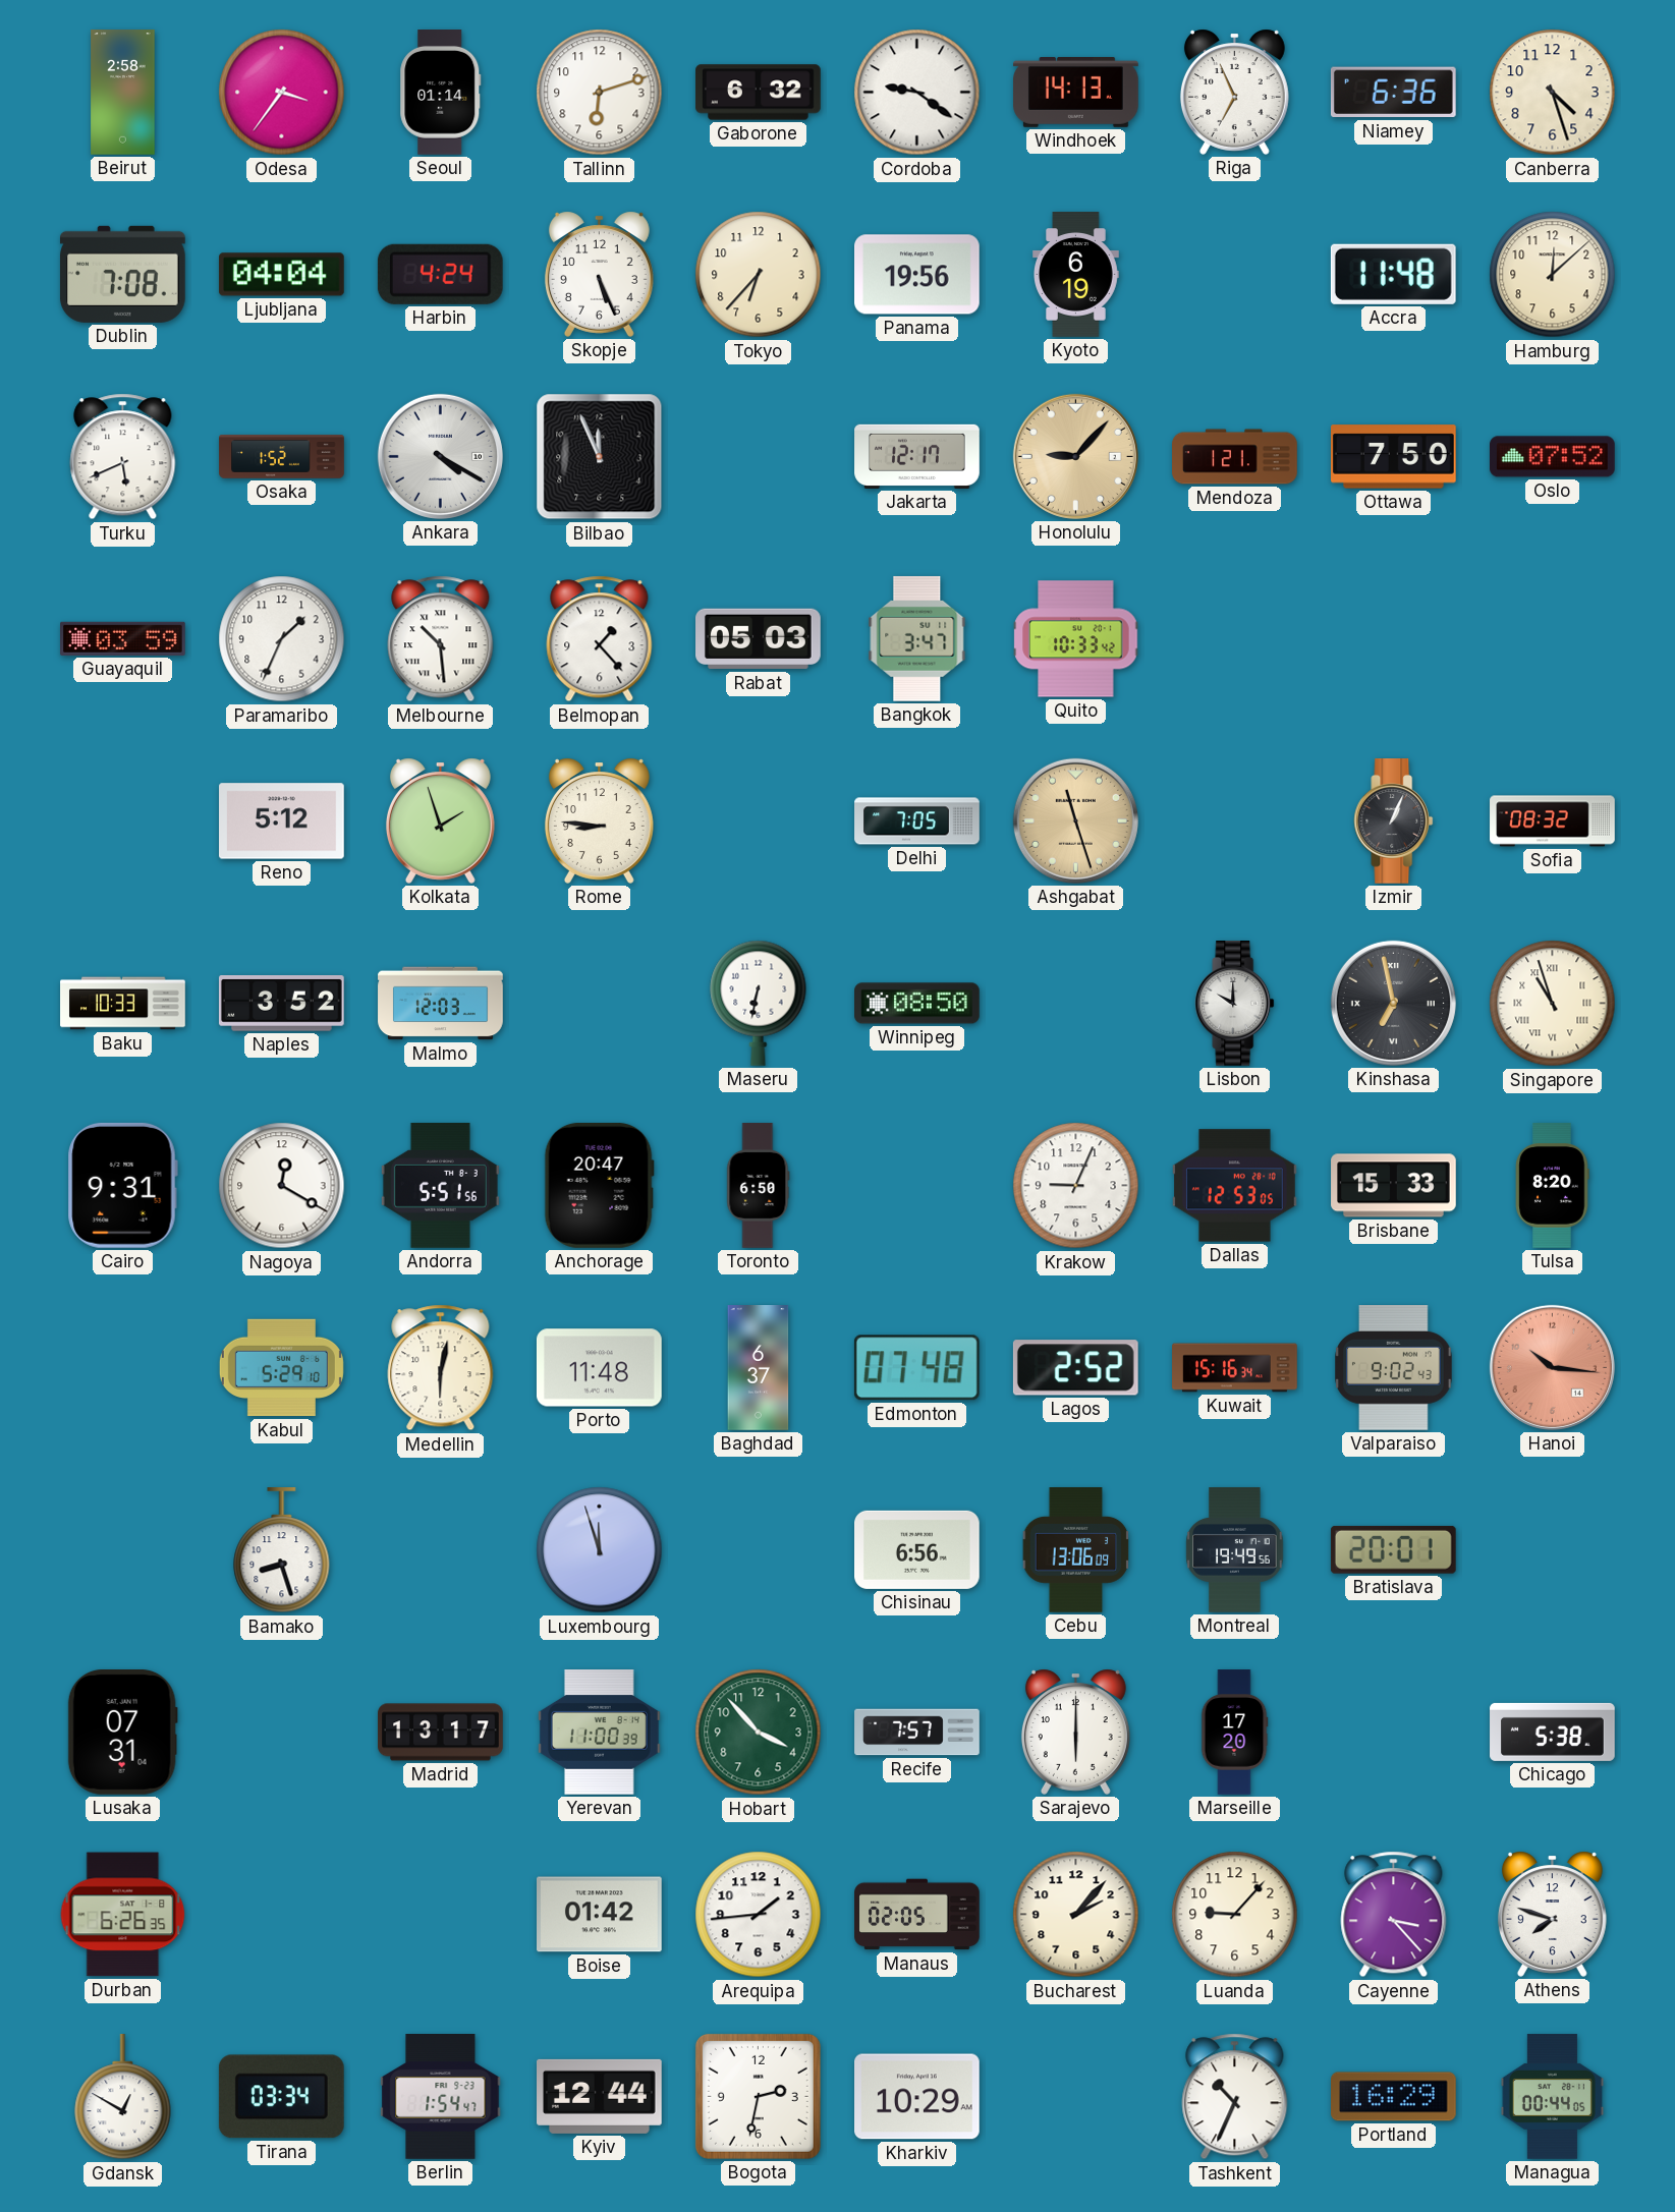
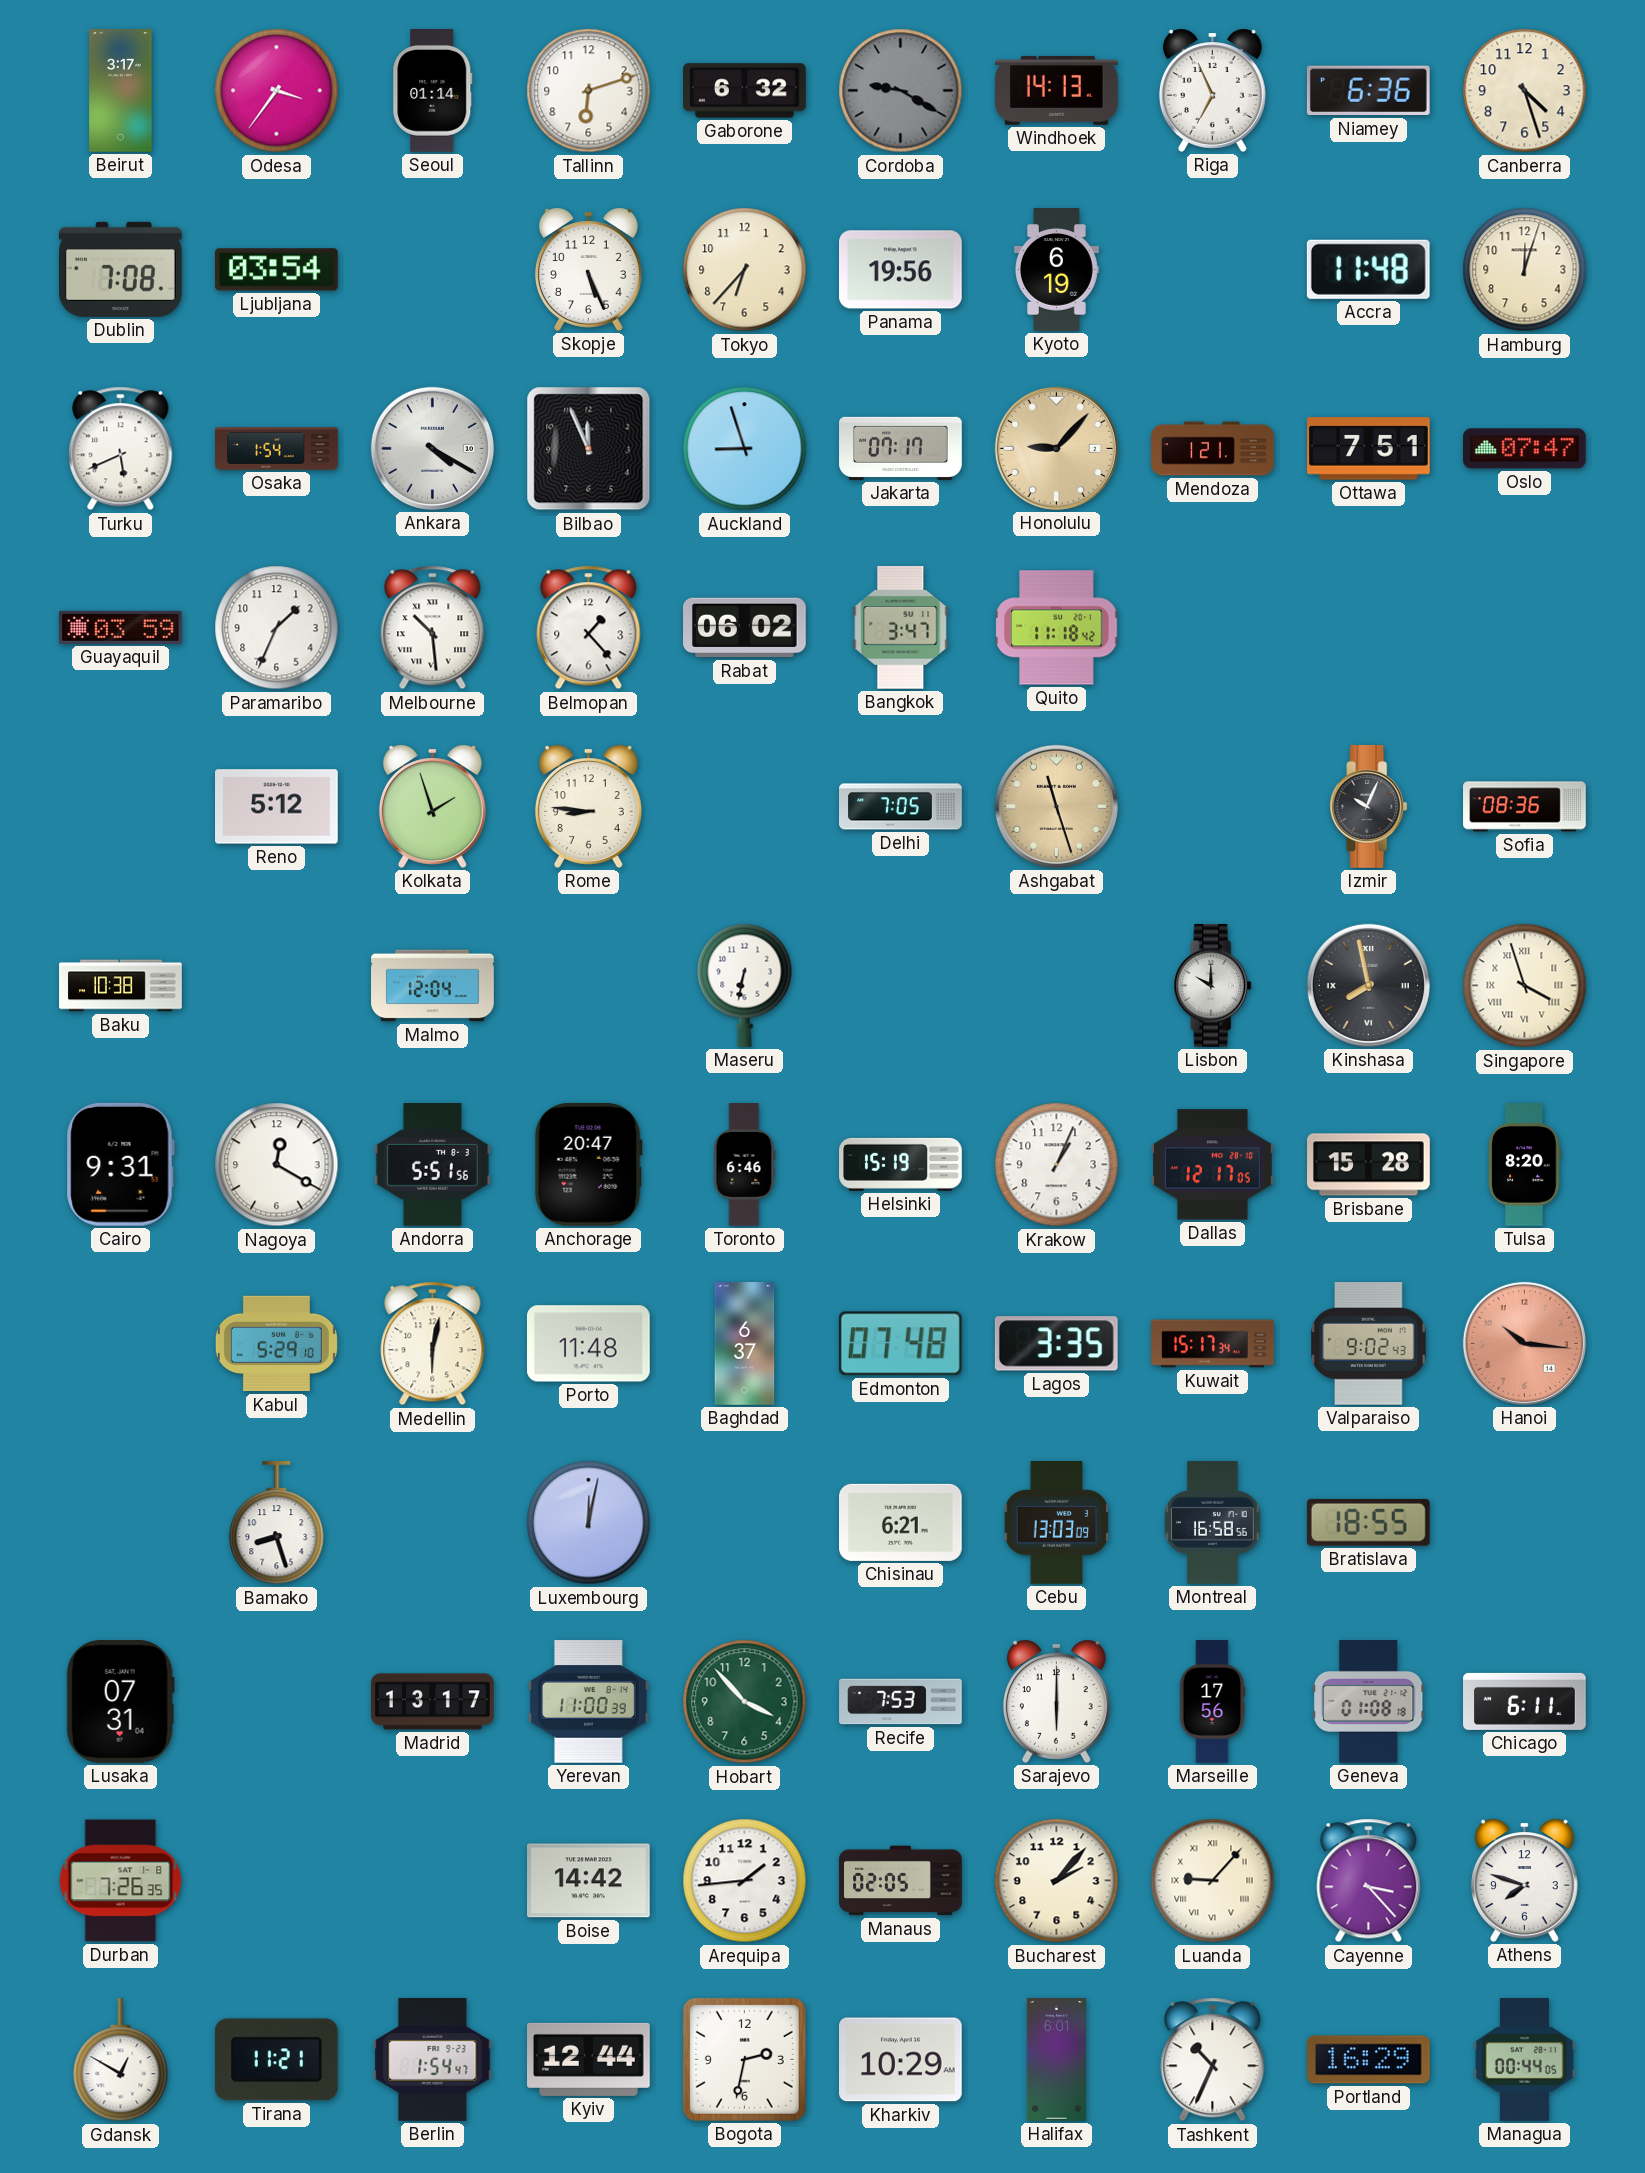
Beirut: 2:58 -> 3:17
Cordoba: 9:21 -> 9:20
Cordoba dial: white -> grey
Ljubljana: 04:04 -> 03:54
Harbin: 4:24 -> none
Hamburg: 12:08 -> 12:03
Osaka: 1:52 -> 1:54
Auckland: none -> 8:57
Jakarta: 12:17 -> 07:17
Ottawa: 7:50 -> 7:51
Oslo: 07:52 -> 07:47
Rabat: 05:03 -> 06:02
Quito: 10:33 -> 11:18
Izmir: 1:04 -> 10:04
Sofia: 08:32 -> 08:36
Baku: 10:33 -> 10:38
Naples: 3:52 -> none
Malmo: 12:03 -> 12:04
Winnipeg: 08:50 -> none
Kinshasa: 6:58 -> 7:58
Singapore: 10:57 -> 3:57
Toronto: 6:50 -> 6:46
Helsinki: none -> 15:19
Krakow: 9:04 -> 1:04
Dallas: 12:53 -> 12:17
Brisbane: 15:33 -> 15:28
Lagos: 2:52 -> 3:35
Kuwait: 15:16 -> 15:17
Luxembourg: 11:57 -> 12:02
Chisinau: 6:56 -> 6:21
Cebu: 13:06 -> 13:03
Montreal: 19:49 -> 16:58
Bratislava: 20:01 -> 18:55
Recife: 7:57 -> 7:53
Marseille: 17:20 -> 17:56
Geneva: none -> 01:08
Chicago: 5:38 -> 6:11
Durban: 6:26 -> 7:26
Boise: 01:42 -> 14:42
Luanda numerals: Arabic -> Roman
Tirana: 03:34 -> 11:21
Halifax: none -> 6:01
